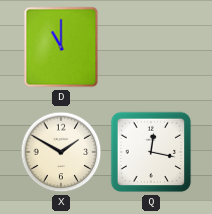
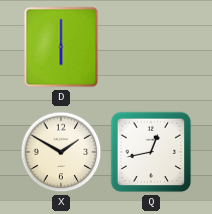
D: 11:00 -> 6:00
Q: 12:17 -> 12:43
